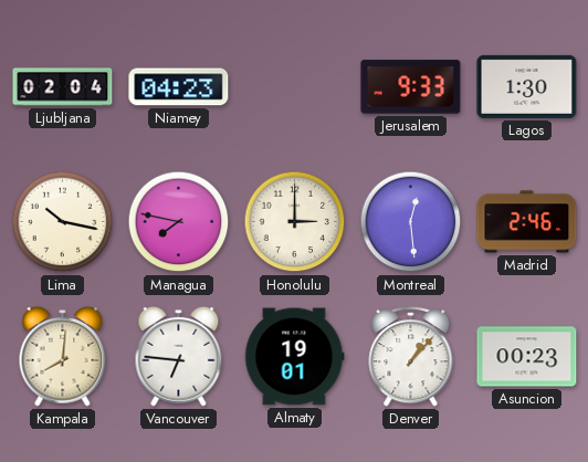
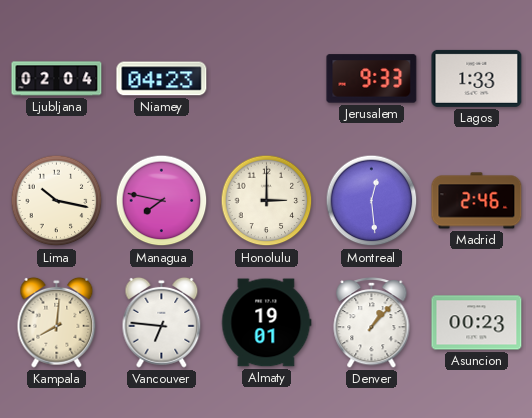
Lagos: 1:30 -> 1:33
